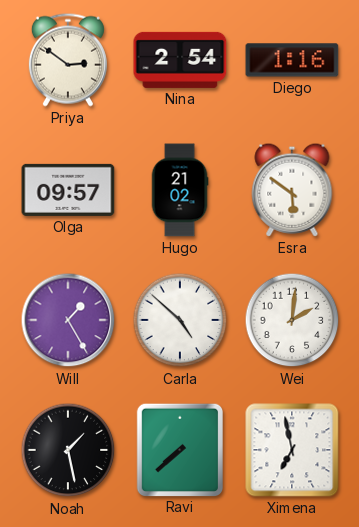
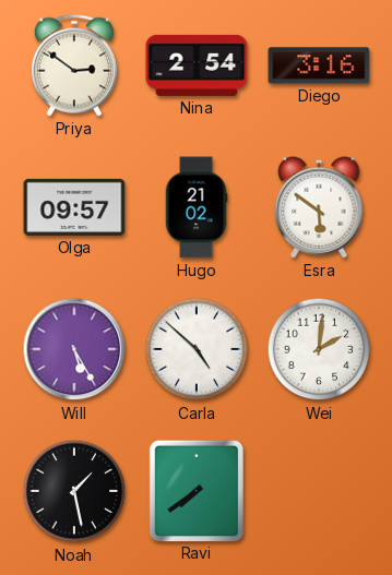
Diego: 1:16 -> 3:16
Will: 1:25 -> 5:25
Ravi: 7:38 -> 7:39
Ximena: 6:58 -> none
